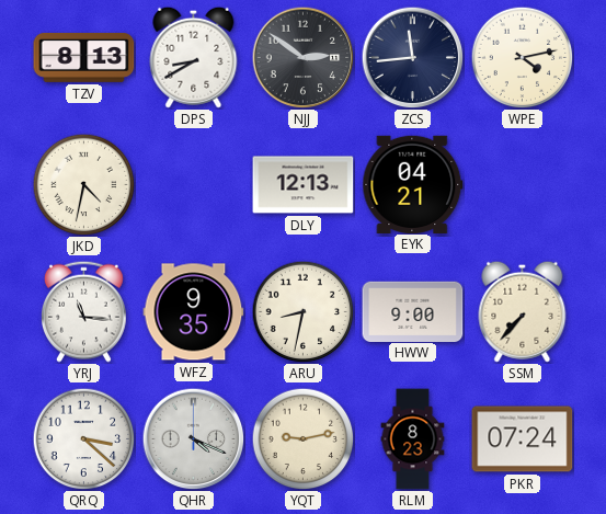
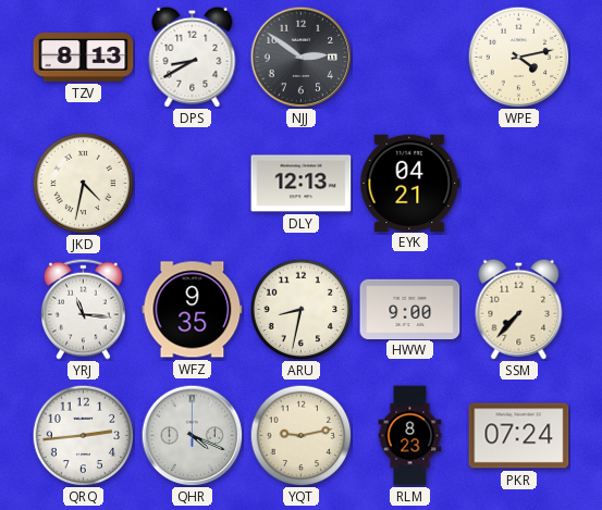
ZCS: 11:44 -> none
QRQ: 3:22 -> 2:44
